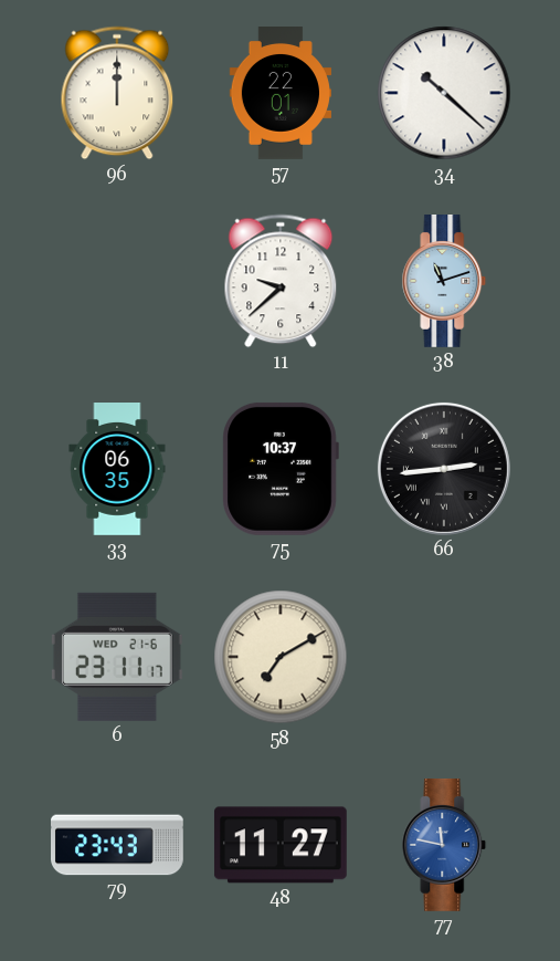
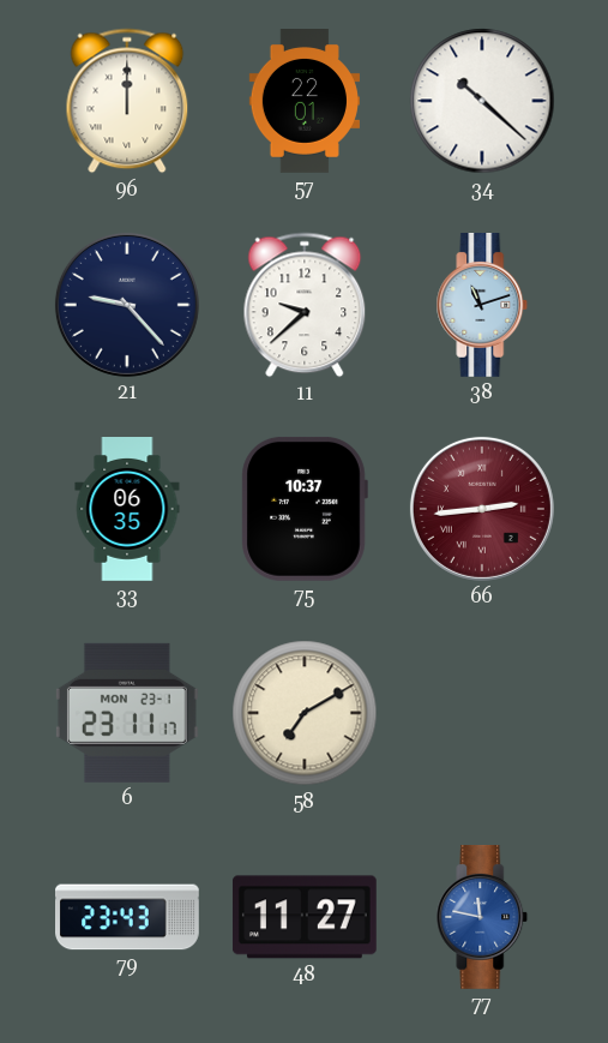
21: none -> 9:23
66 dial: black -> burgundy
6 date: WED 21-6 -> MON 23-1
